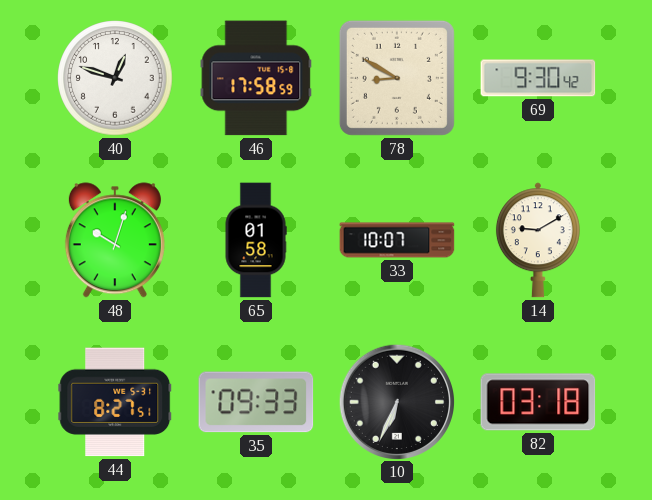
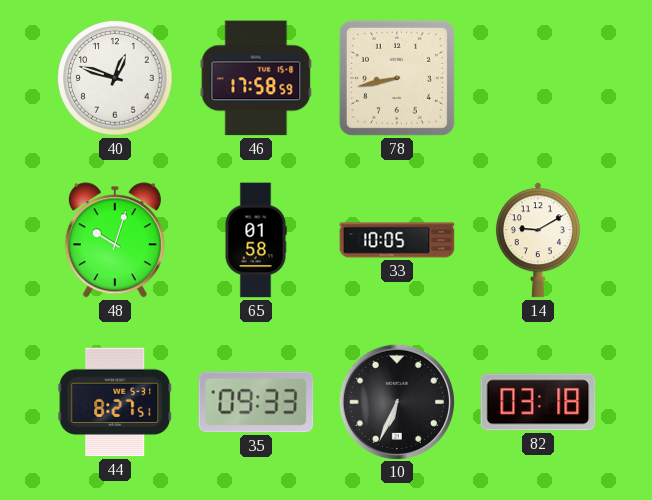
78: 8:50 -> 8:43
69: 9:30 -> none
33: 10:07 -> 10:05
